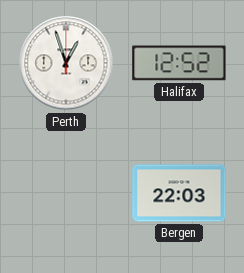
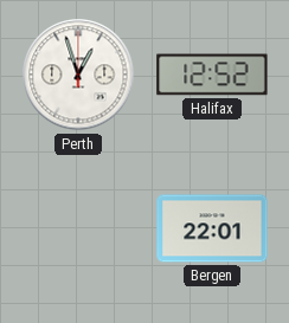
Bergen: 22:03 -> 22:01
